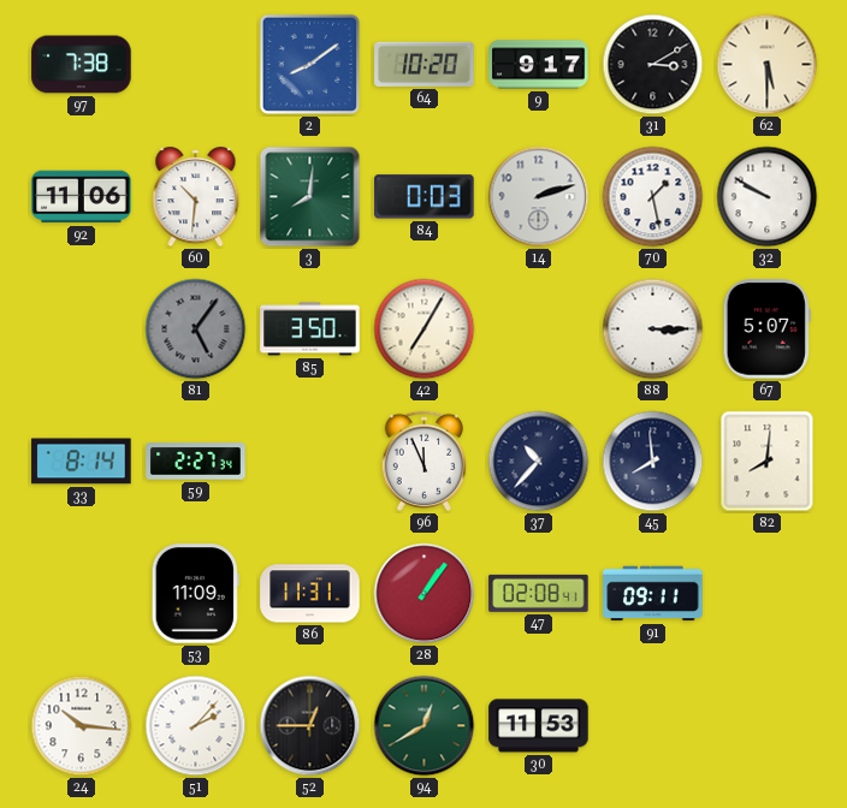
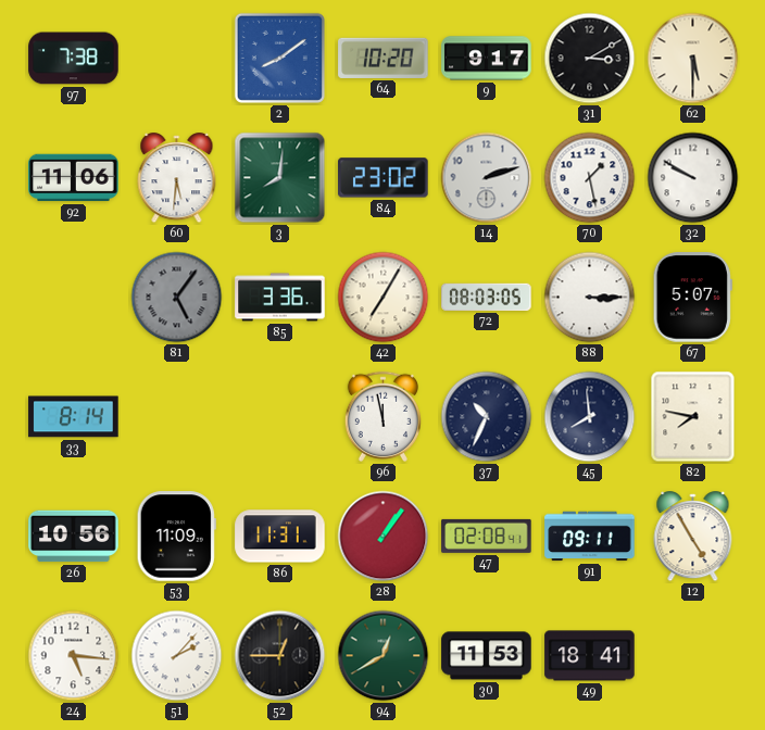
60: 10:31 -> 5:31
84: 0:03 -> 23:02
85: 3:50 -> 3:36
72: none -> 08:03
59: 2:27 -> none
96: 11:56 -> 11:58
37: 10:37 -> 10:34
82: 8:01 -> 7:47
26: none -> 10:56
12: none -> 4:55
24: 10:16 -> 5:16
49: none -> 18:41
